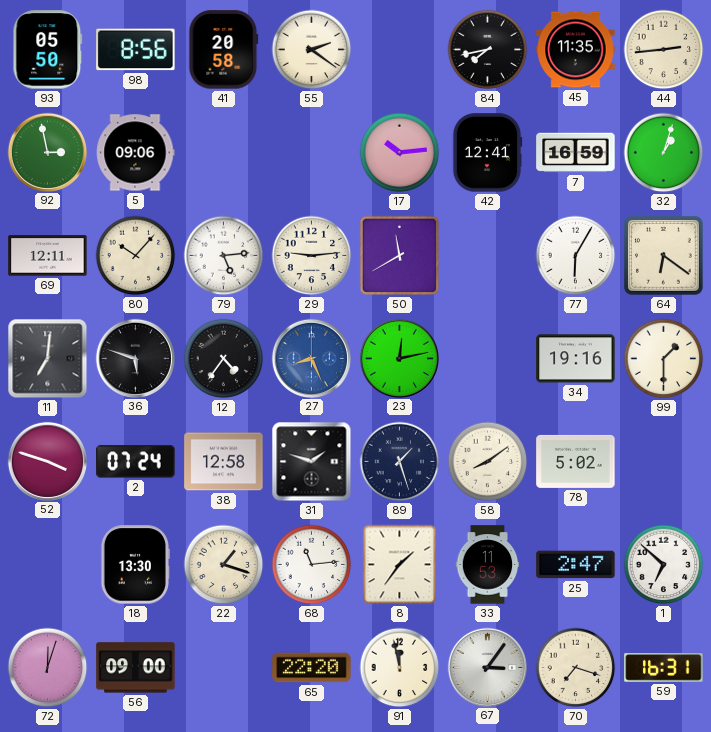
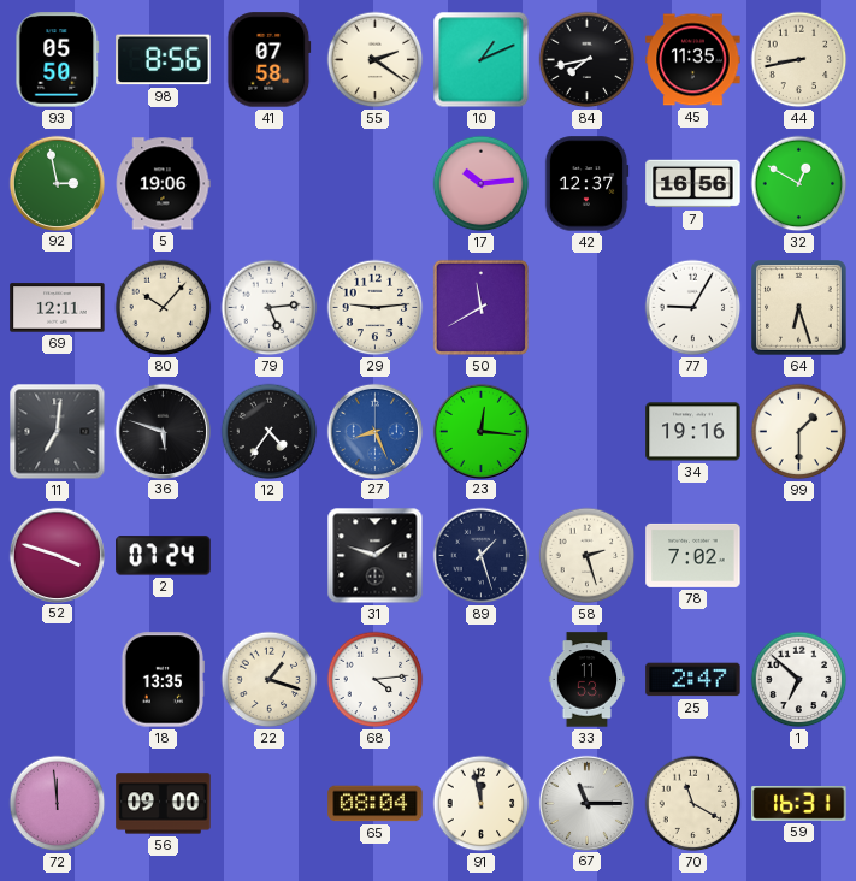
41: 20:58 -> 07:58
10: none -> 1:11
44: 2:44 -> 8:43
5: 09:06 -> 19:06
42: 12:41 -> 12:37
7: 16:59 -> 16:56
32: 1:03 -> 12:50
77: 6:05 -> 9:05
64: 6:21 -> 6:27
23: 12:13 -> 12:16
38: 12:58 -> none
58: 8:09 -> 2:27
78: 5:02 -> 7:02
18: 13:30 -> 13:35
68: 11:14 -> 4:14
8: 1:36 -> none
72: 12:03 -> 11:59
65: 22:20 -> 08:04
67: 3:06 -> 11:15
70: 7:18 -> 11:20
